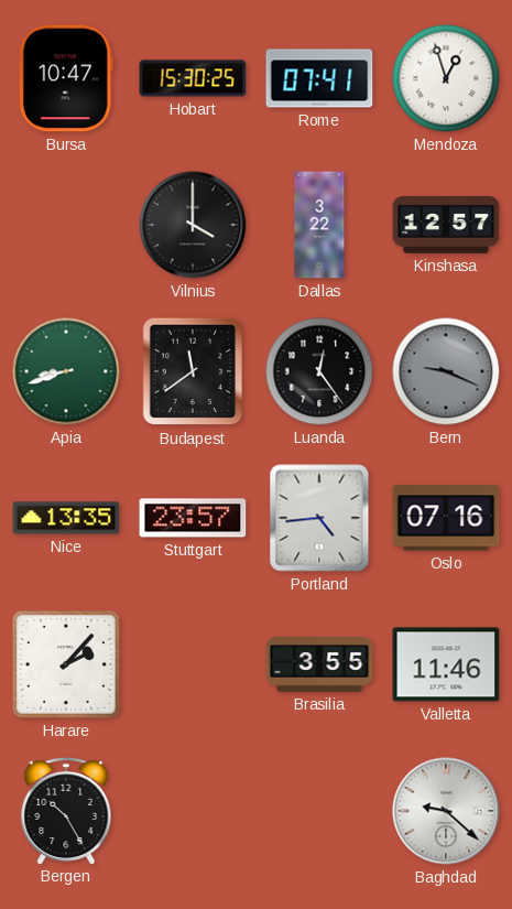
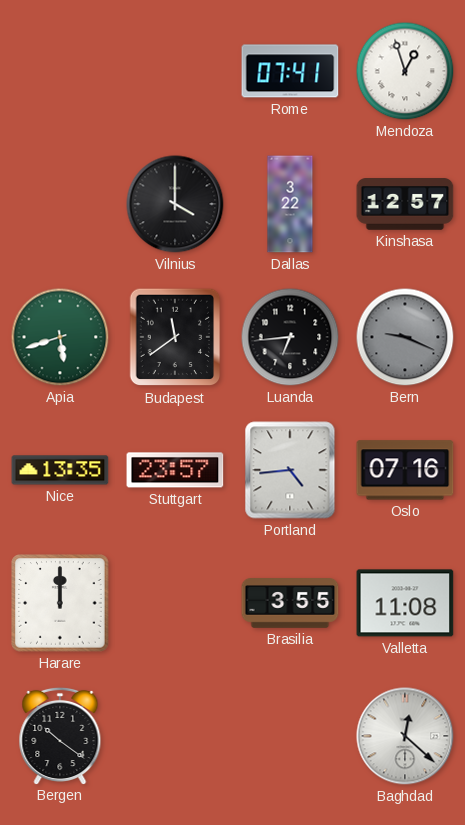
Bursa: 10:47 -> none
Hobart: 15:30 -> none
Apia: 8:42 -> 5:42
Luanda: 12:24 -> 6:44
Harare: 2:07 -> 12:00
Valletta: 11:46 -> 11:08
Bergen: 10:25 -> 10:21
Baghdad: 9:22 -> 12:22
